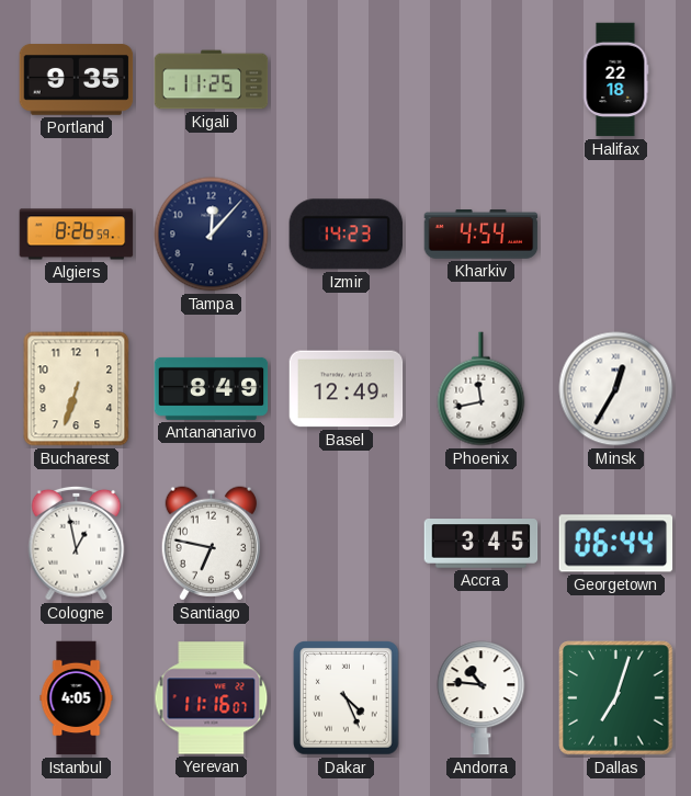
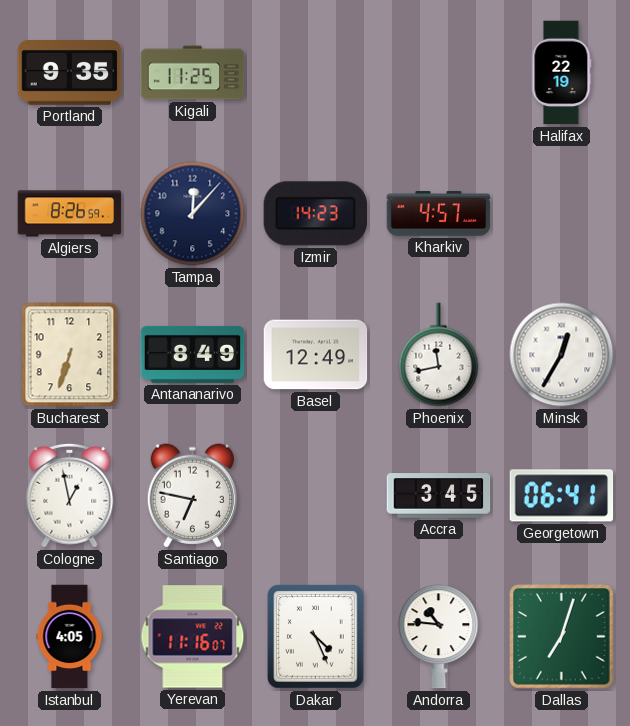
Halifax: 22:18 -> 22:19
Kharkiv: 4:54 -> 4:57
Georgetown: 06:44 -> 06:41
